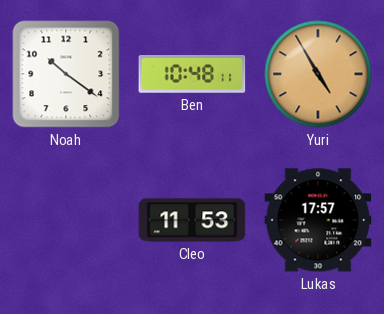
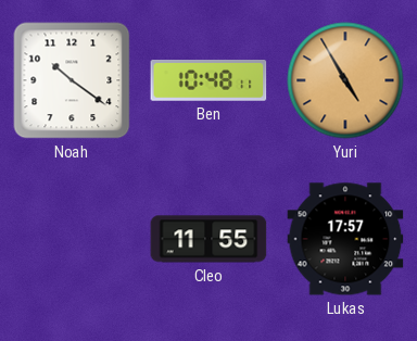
Cleo: 11:53 -> 11:55
